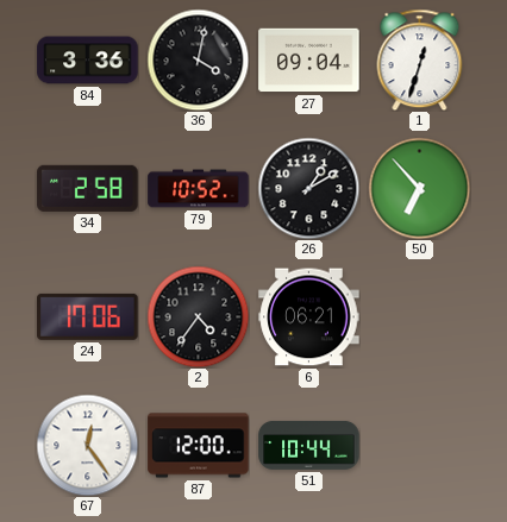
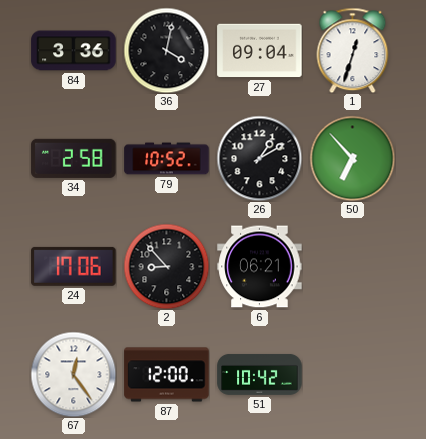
2: 4:36 -> 8:53
51: 10:44 -> 10:42
